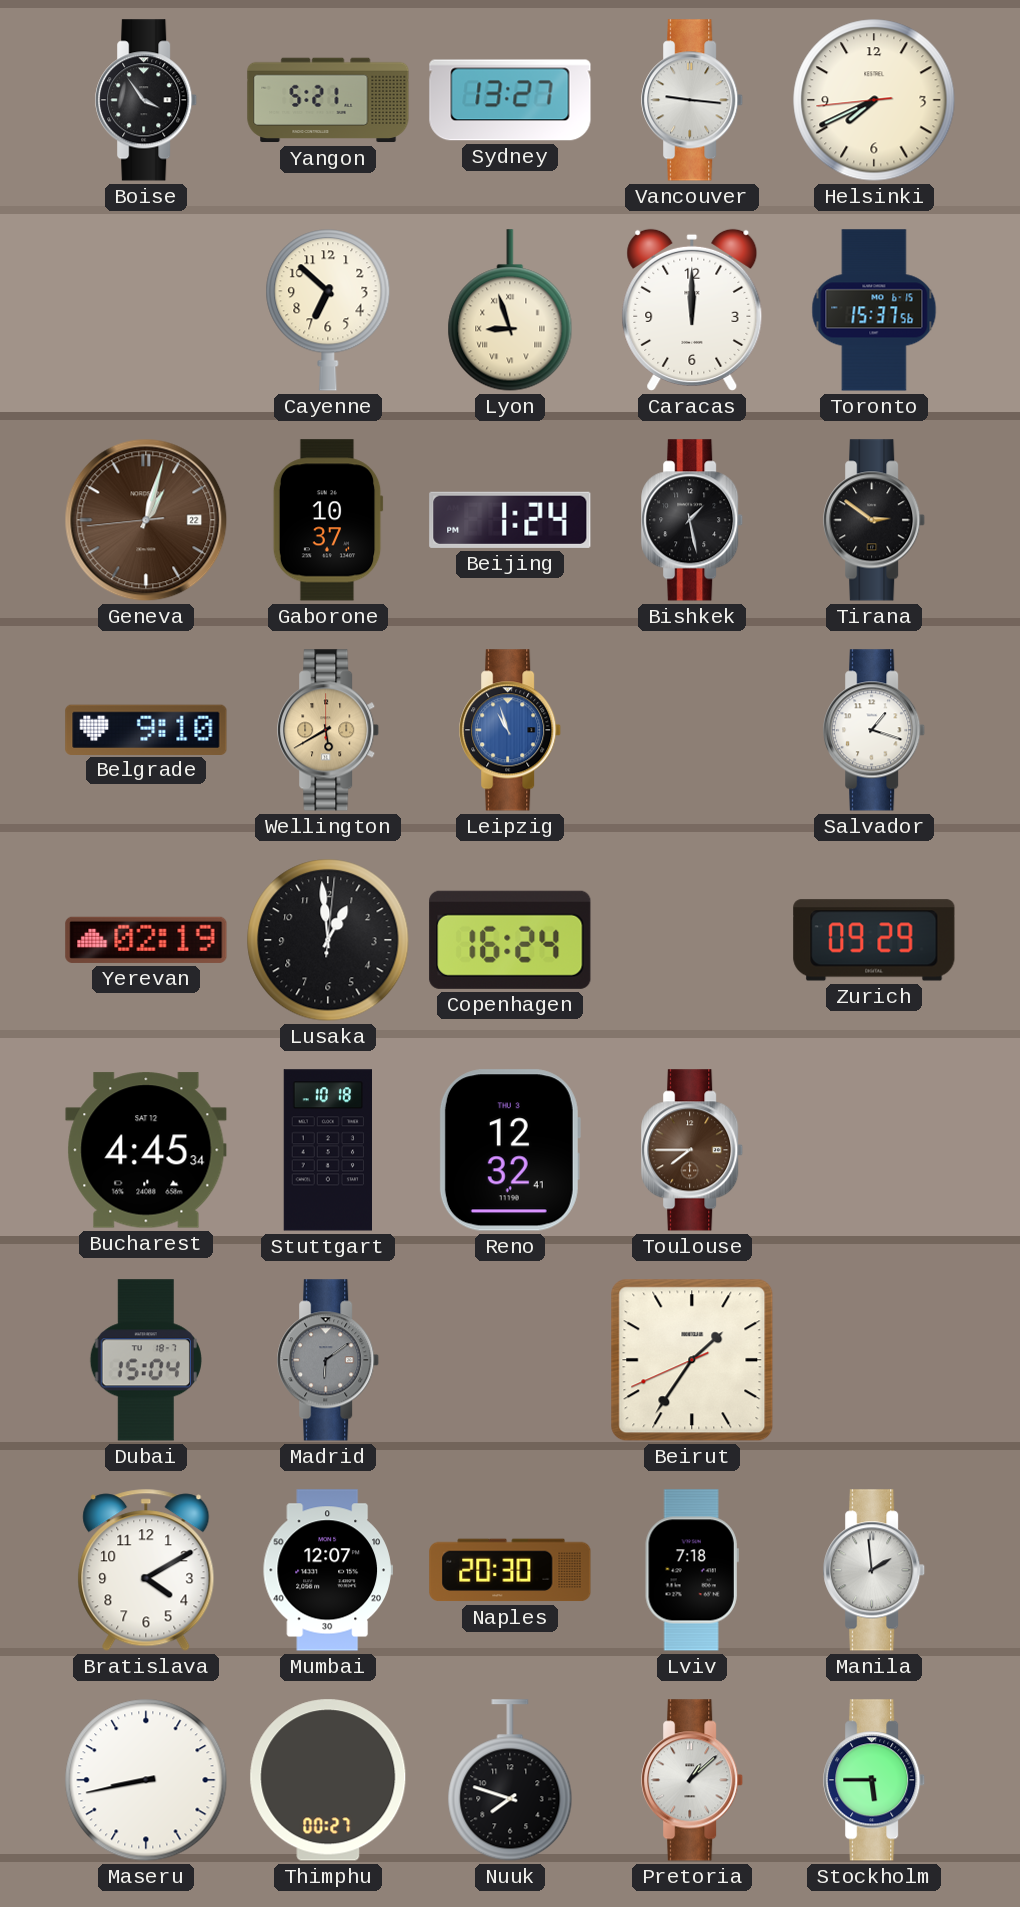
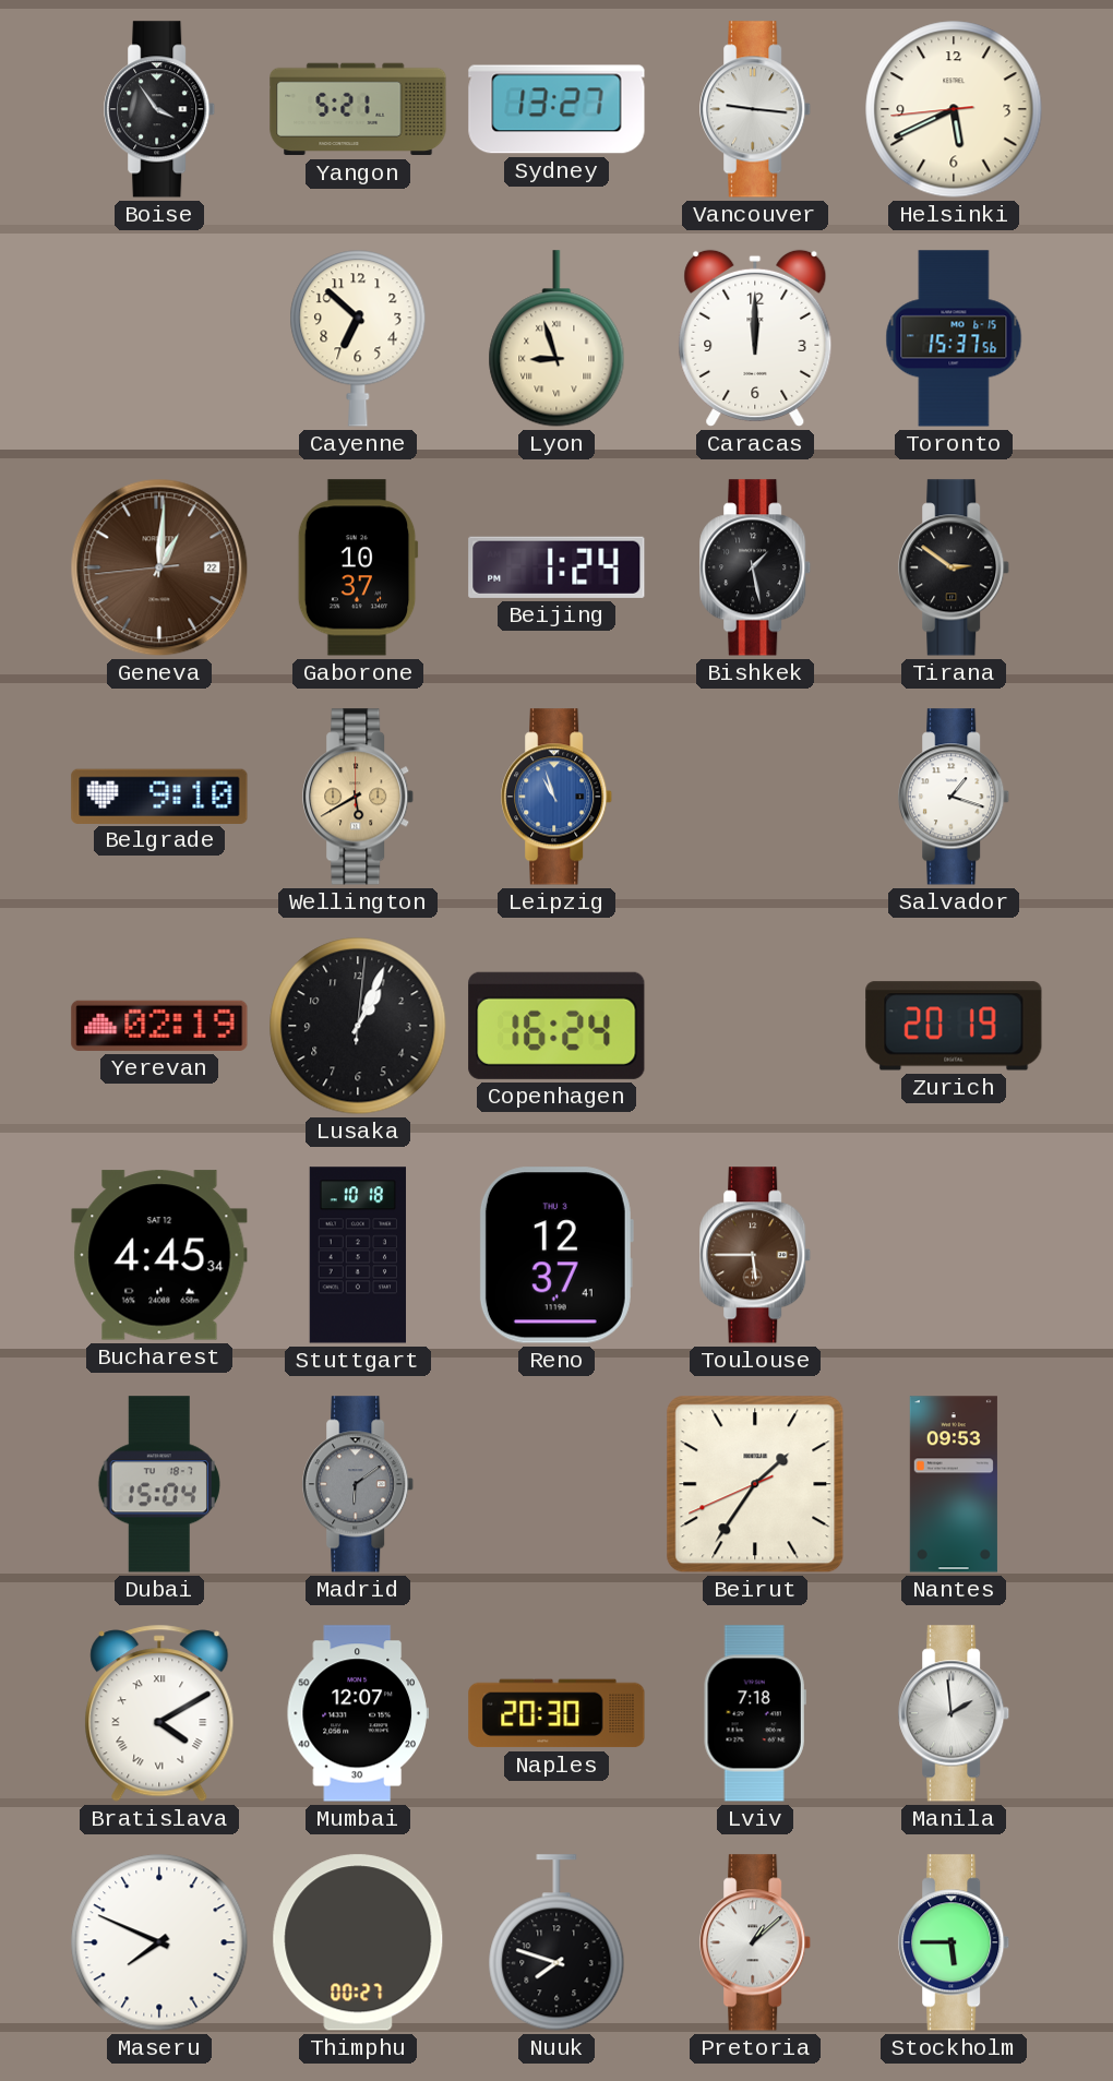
Helsinki: 7:40 -> 5:40
Geneva: 1:02 -> 1:00
Lusaka: 12:59 -> 1:04
Zurich: 09:29 -> 20:19
Reno: 12:32 -> 12:37
Toulouse: 7:45 -> 5:45
Nantes: none -> 09:53
Bratislava numerals: Arabic -> Roman
Maseru: 8:43 -> 7:49
